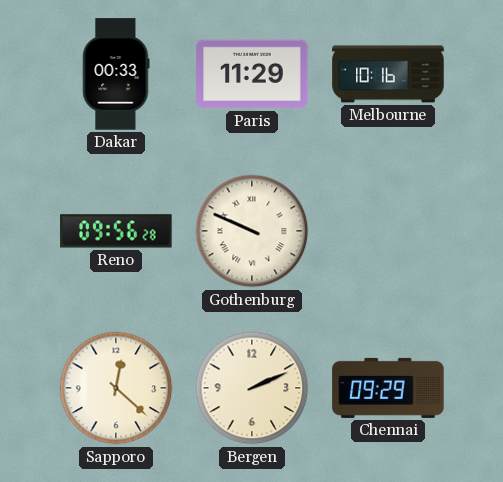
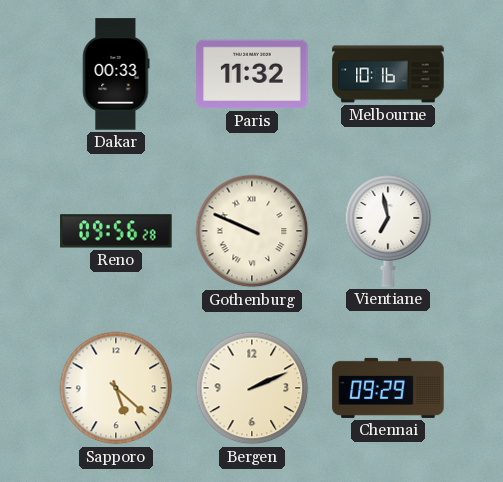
Paris: 11:29 -> 11:32
Vientiane: none -> 6:58
Sapporo: 12:22 -> 5:22
